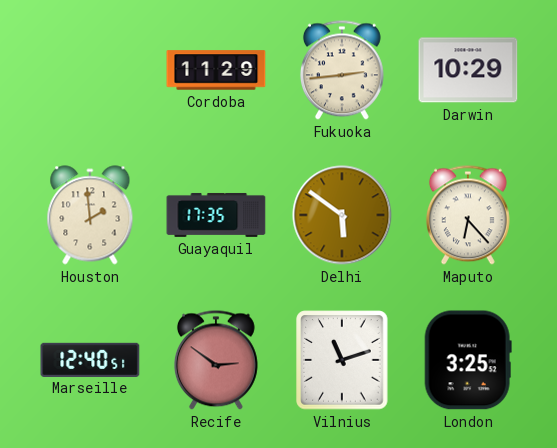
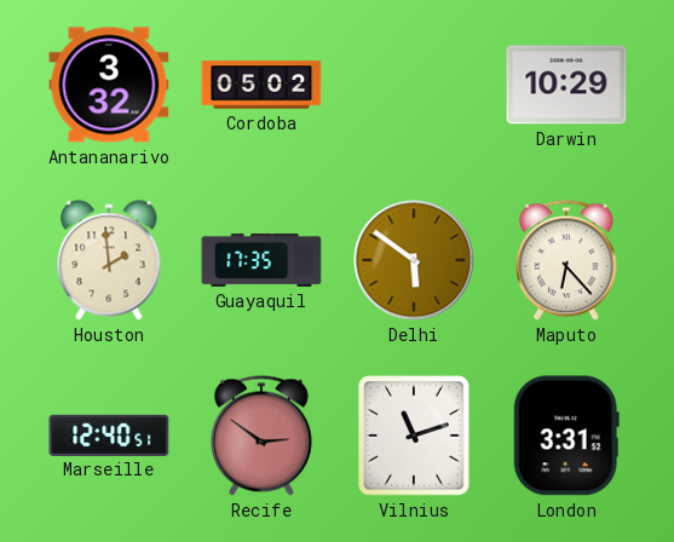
Antananarivo: none -> 3:32
Cordoba: 11:29 -> 05:02
Fukuoka: 2:44 -> none
London: 3:25 -> 3:31
